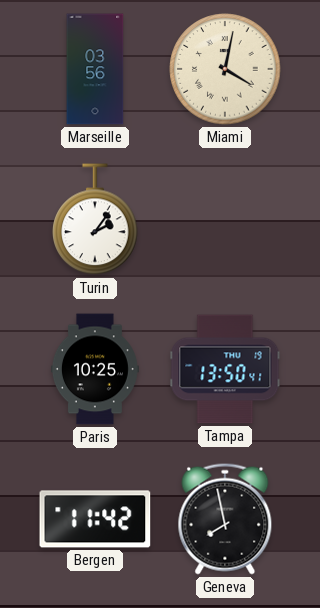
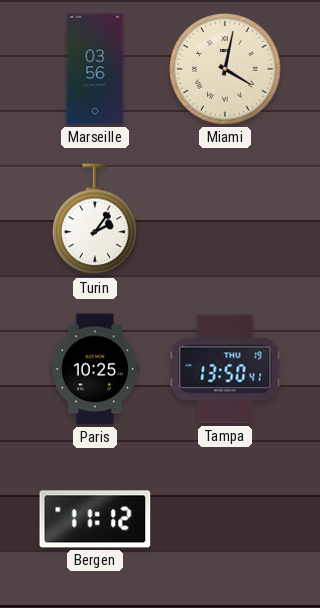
Bergen: 11:42 -> 11:12
Geneva: 7:58 -> none
